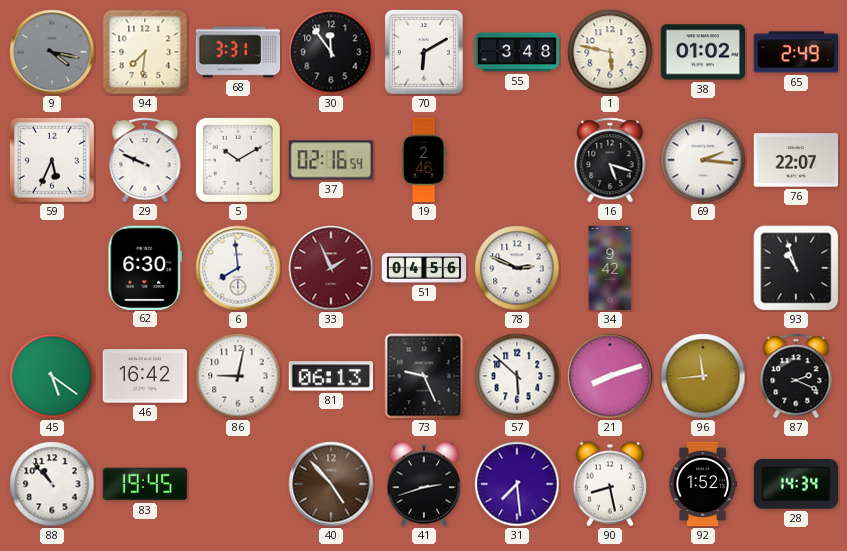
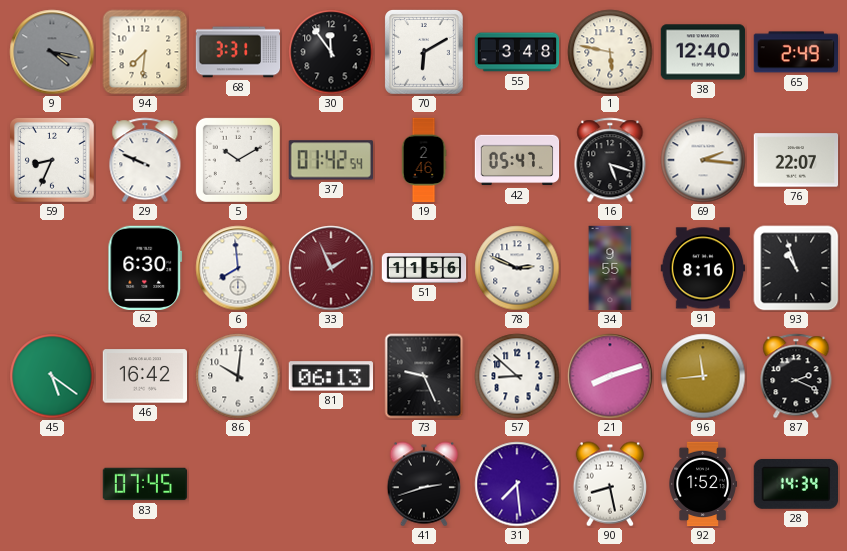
38: 01:02 -> 12:40
59: 5:34 -> 8:34
37: 02:16 -> 01:42
42: none -> 05:47
51: 04:56 -> 11:56
34: 9:42 -> 9:55
91: none -> 8:16
86: 9:02 -> 10:01
57: 5:52 -> 8:52
88: 10:53 -> none
83: 19:45 -> 07:45
40: 4:53 -> none
